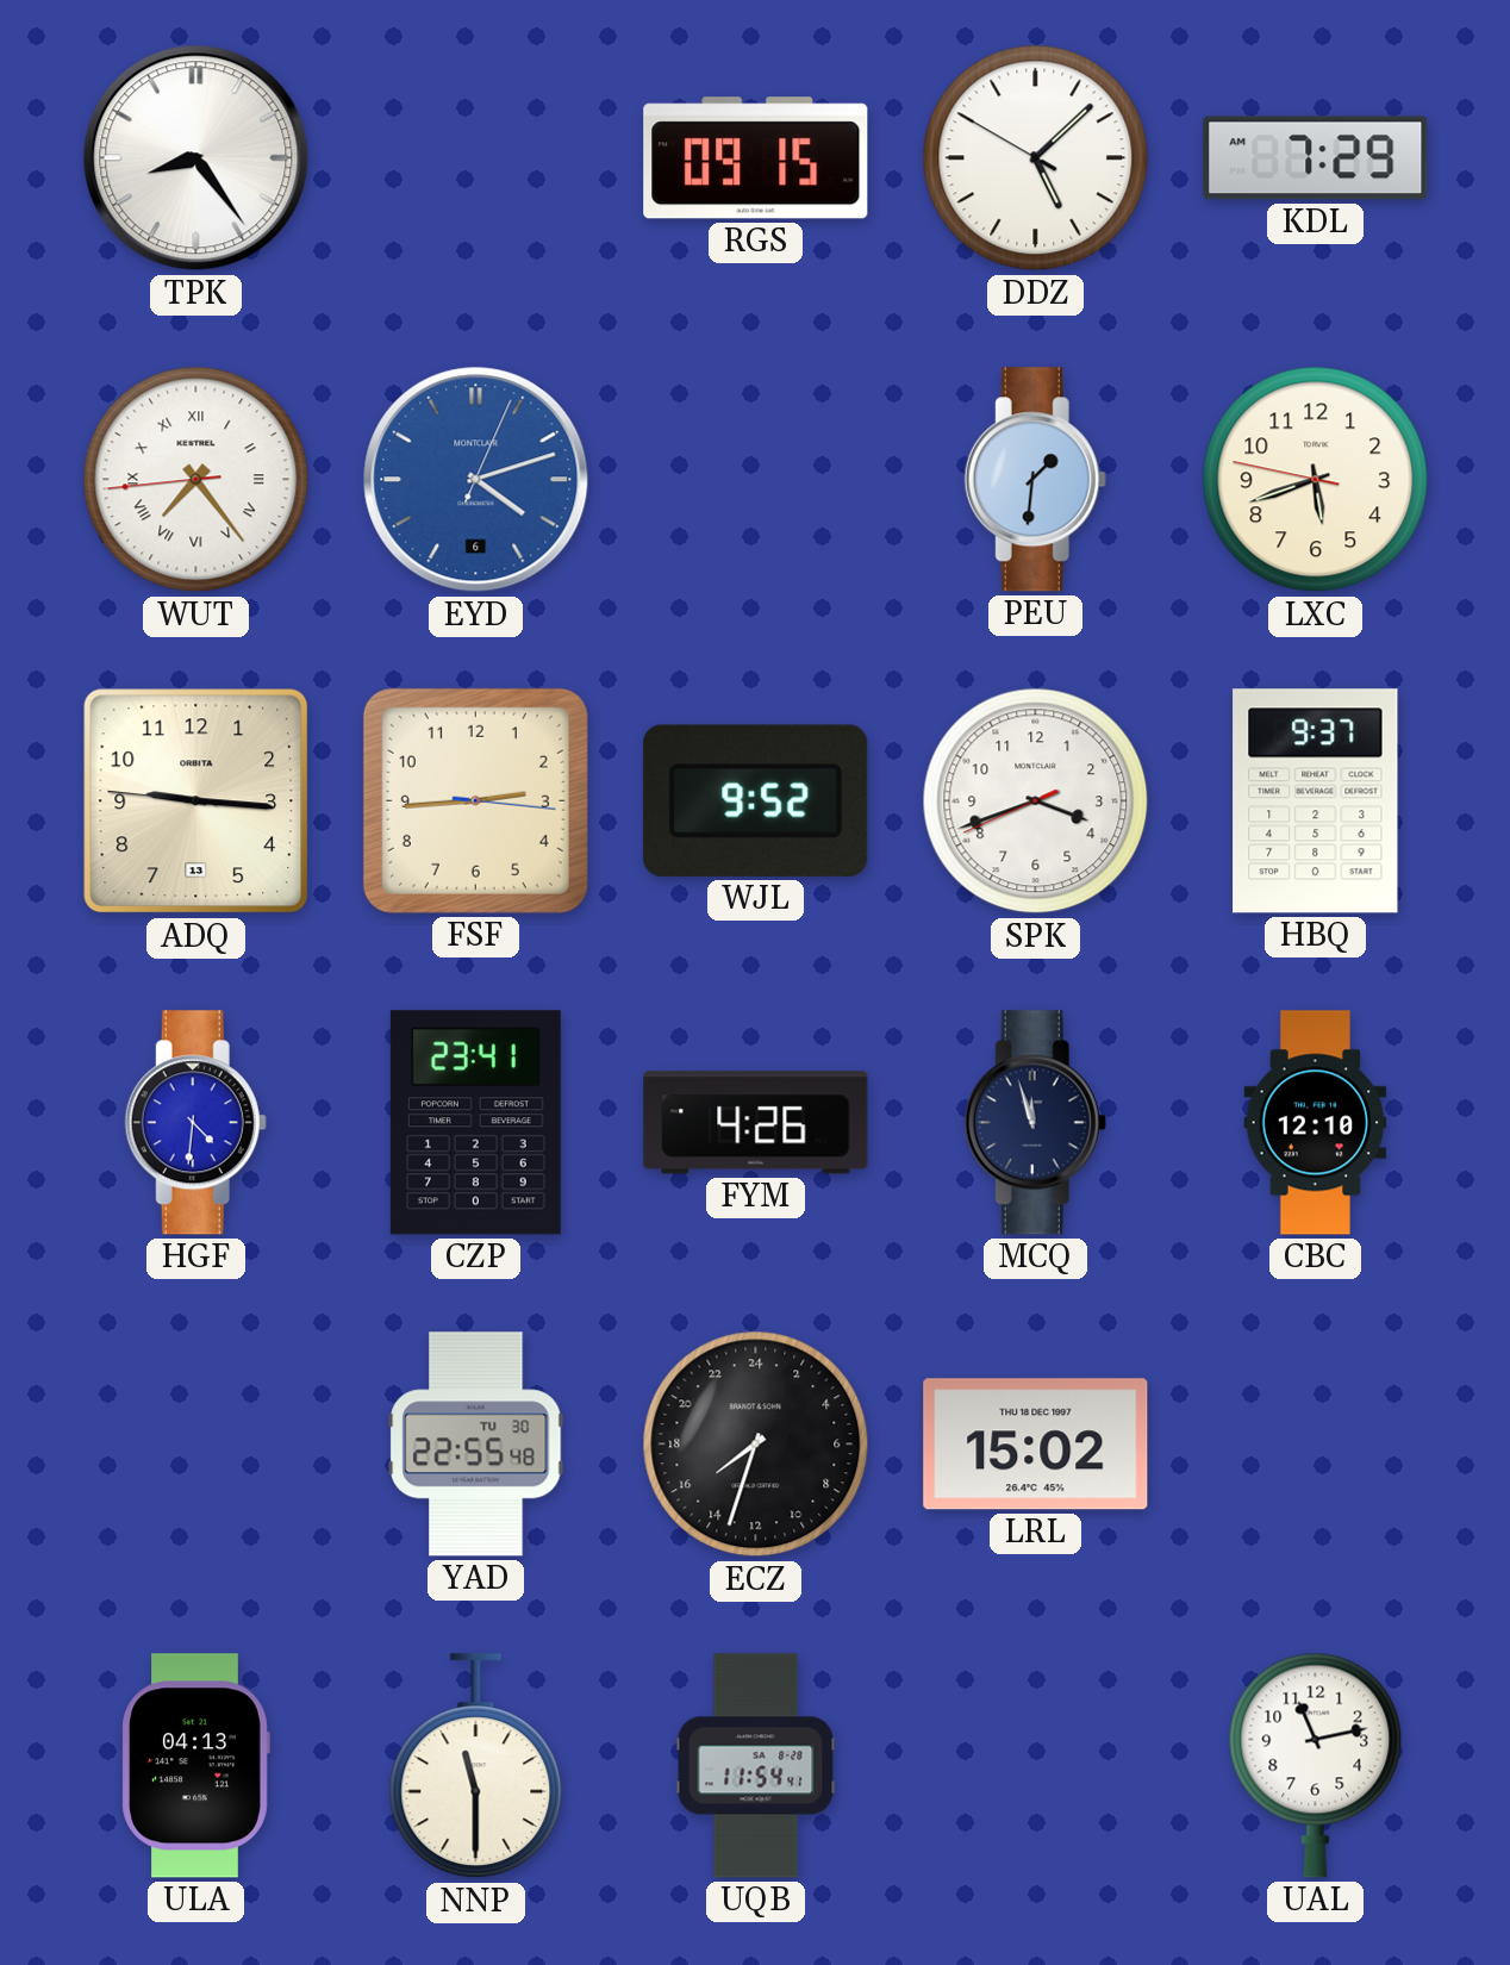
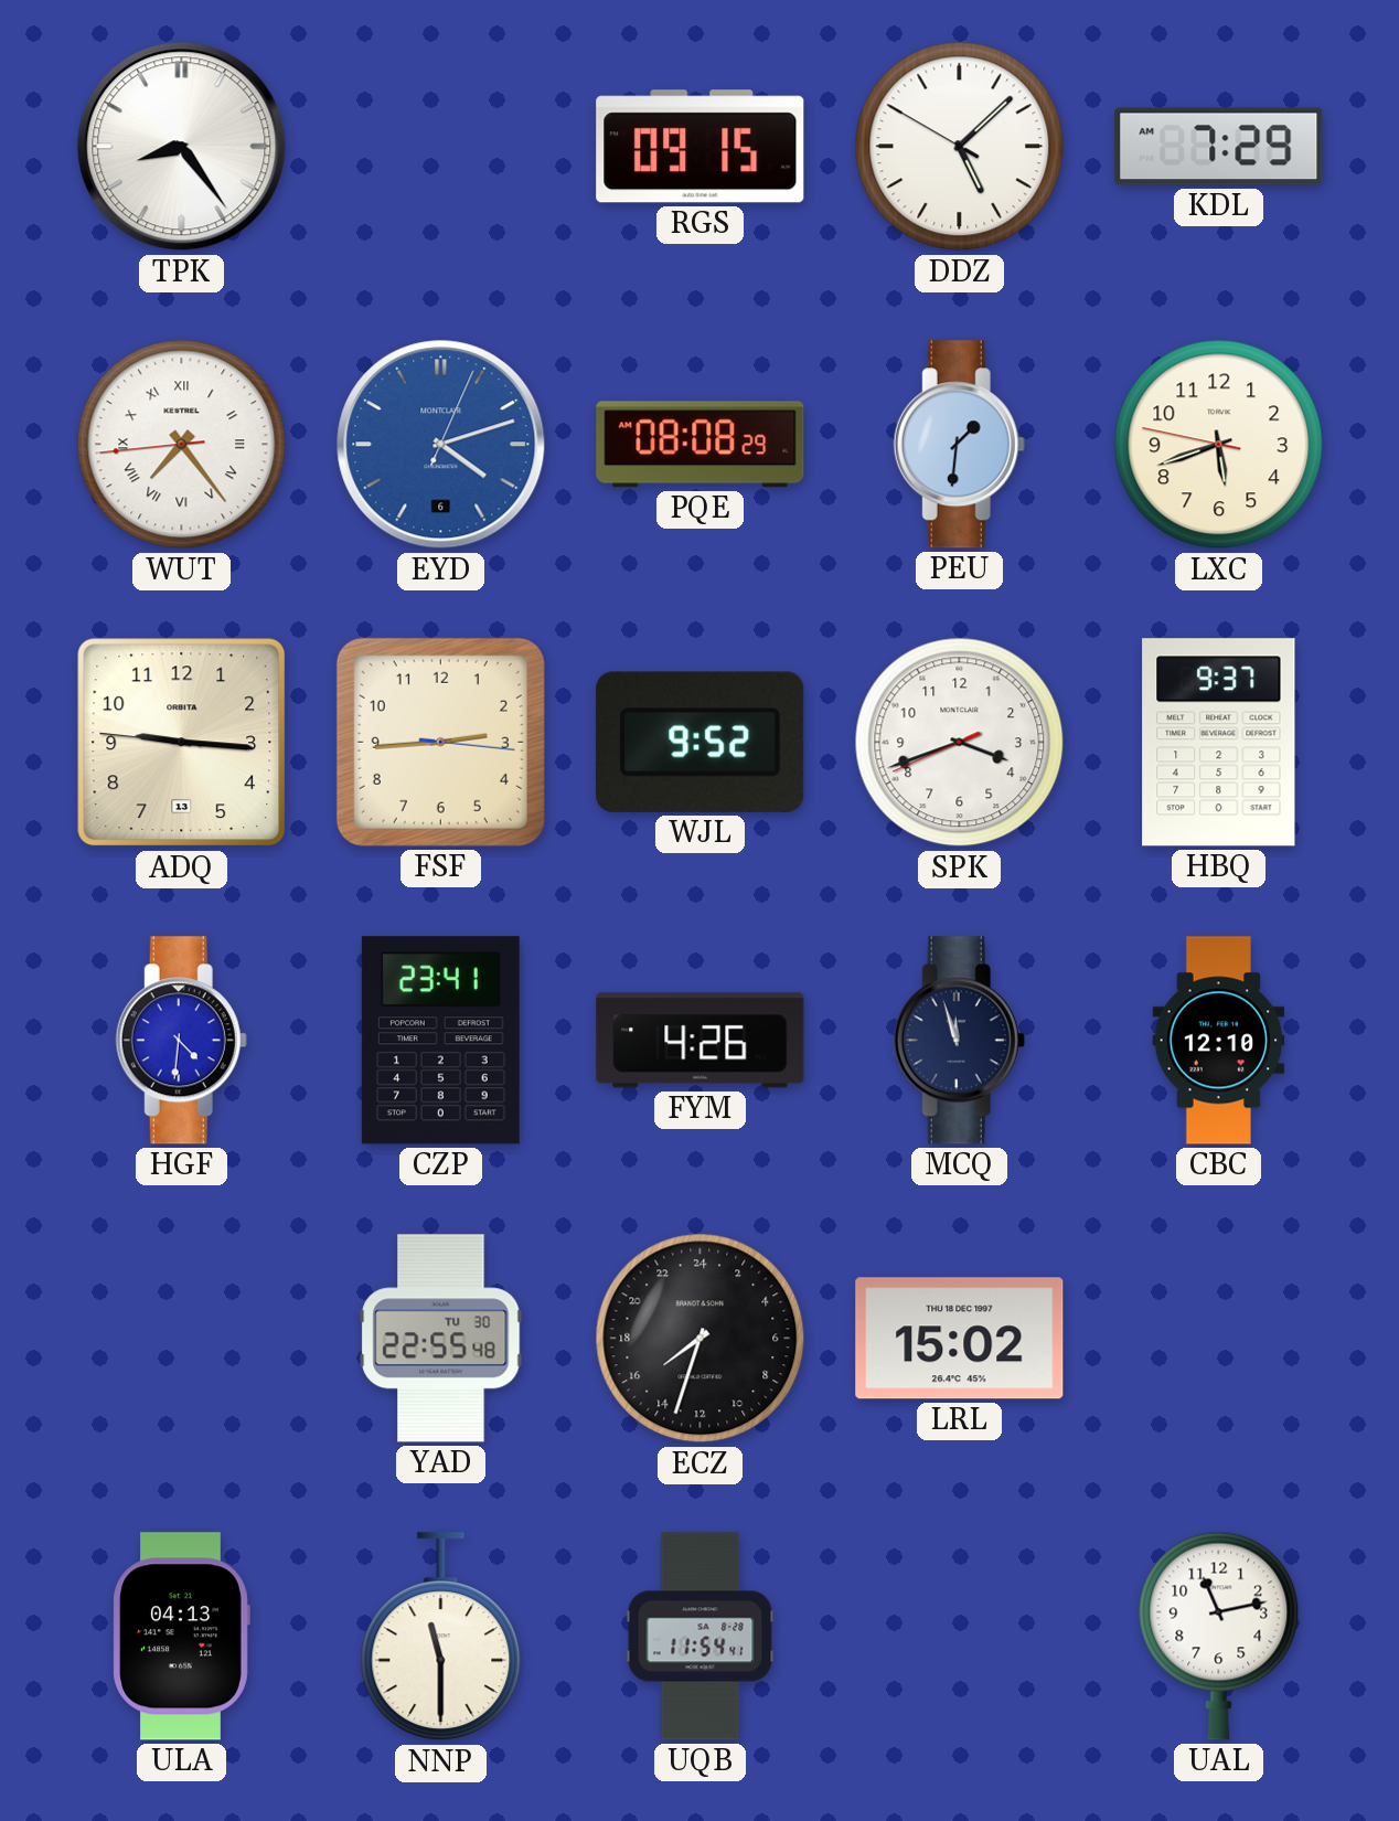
PQE: none -> 08:08
